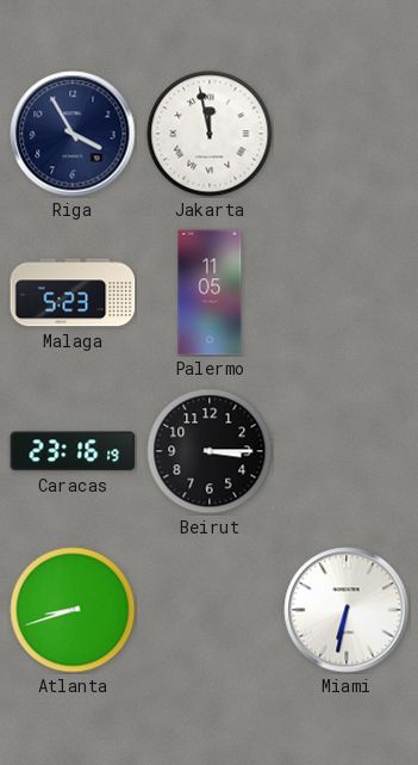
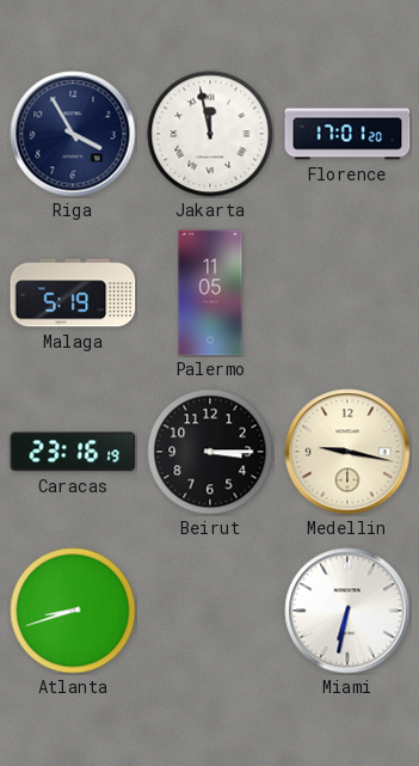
Florence: none -> 17:01
Malaga: 5:23 -> 5:19
Medellin: none -> 9:17
